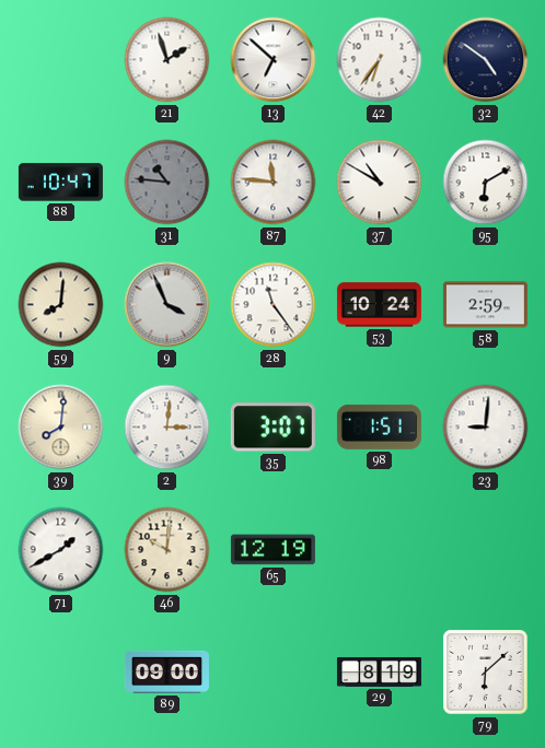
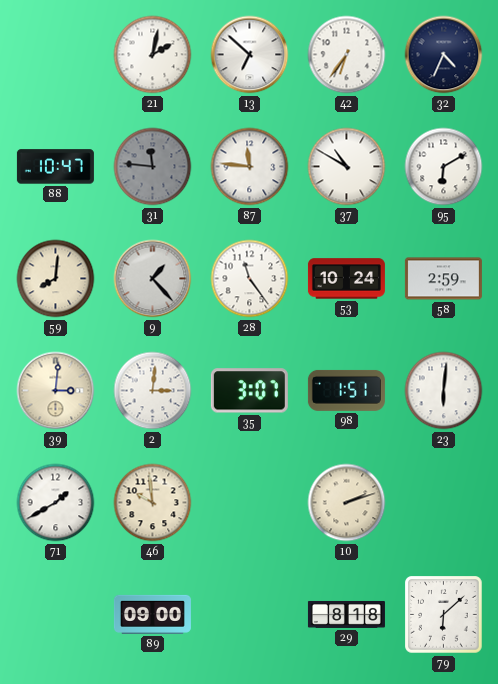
21: 1:57 -> 2:02
32: 4:51 -> 4:34
31: 10:46 -> 11:46
9: 3:56 -> 1:23
39: 8:01 -> 3:01
23: 9:01 -> 6:01
46: 10:01 -> 9:59
65: 12:19 -> none
10: none -> 2:12
29: 8:19 -> 8:18
